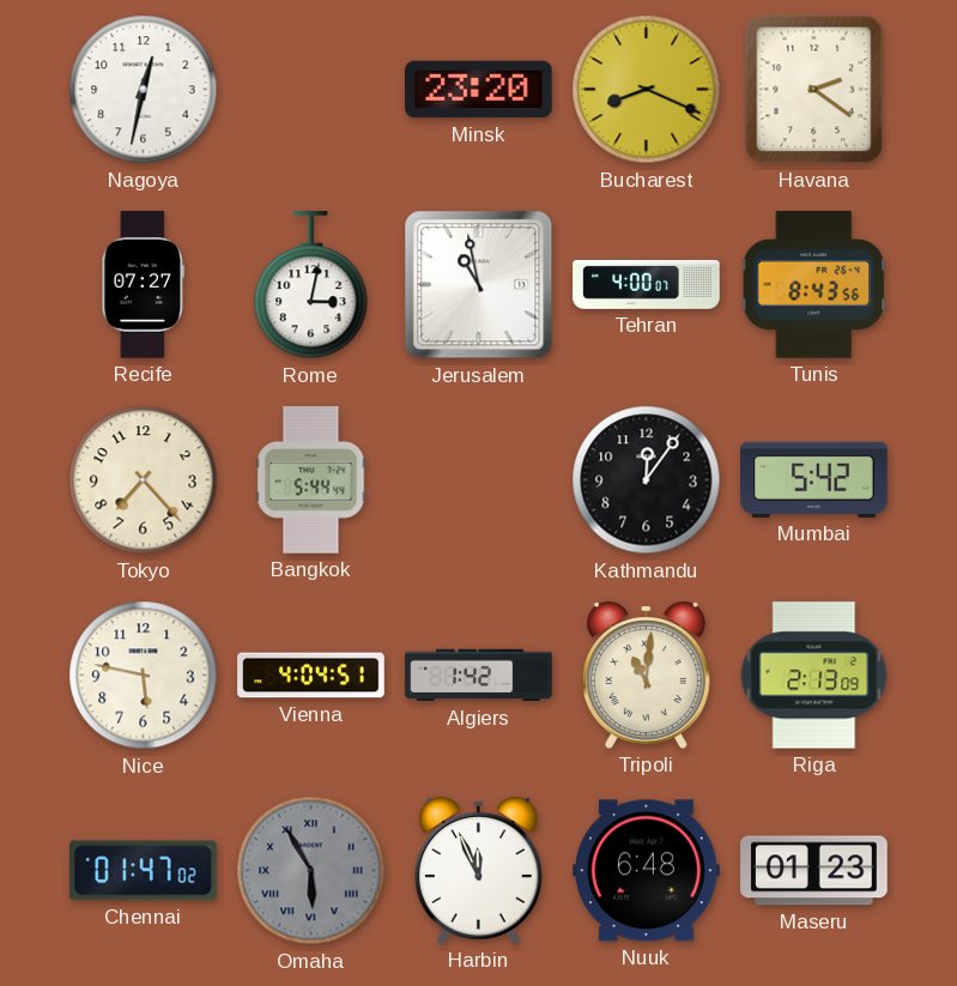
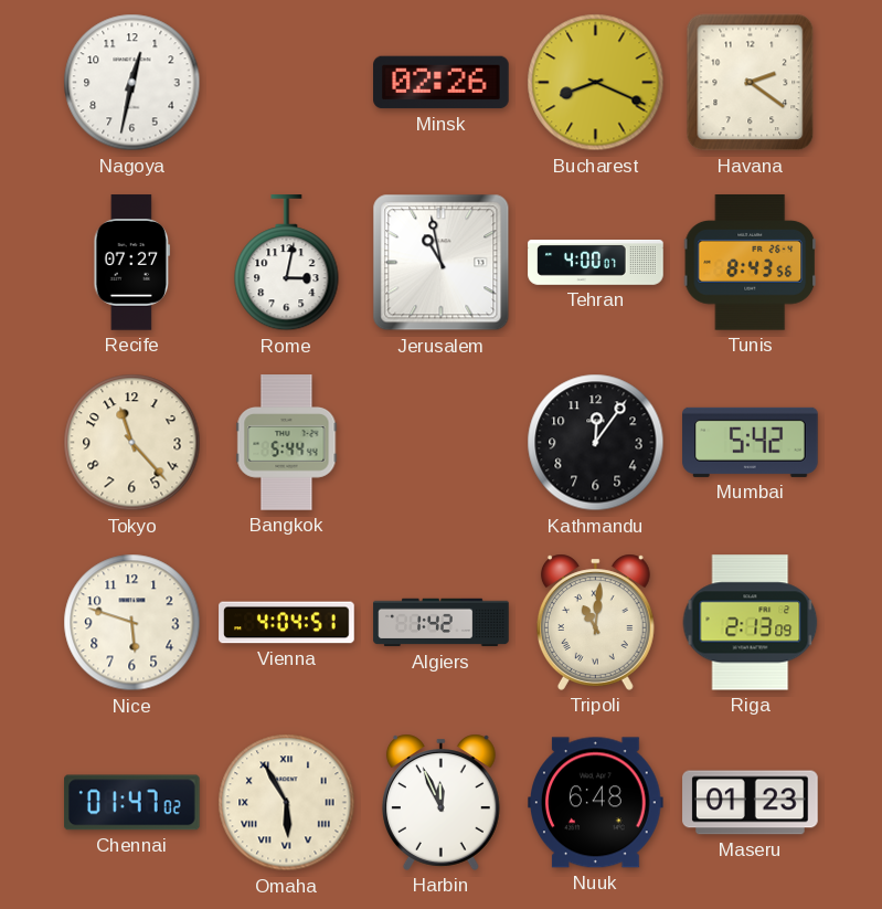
Minsk: 23:20 -> 02:26
Tokyo: 7:23 -> 11:23
Nice: 5:47 -> 5:48
Omaha dial: grey -> cream
